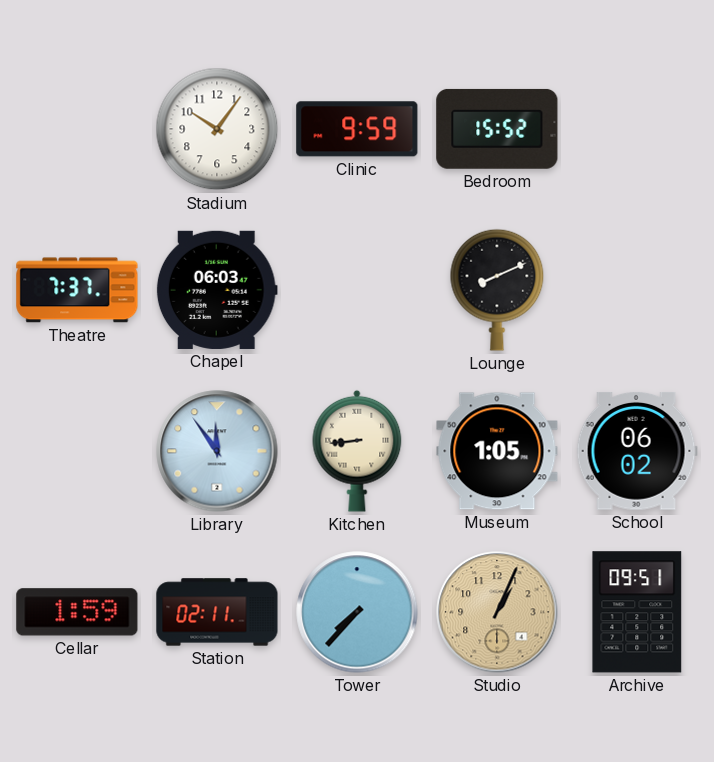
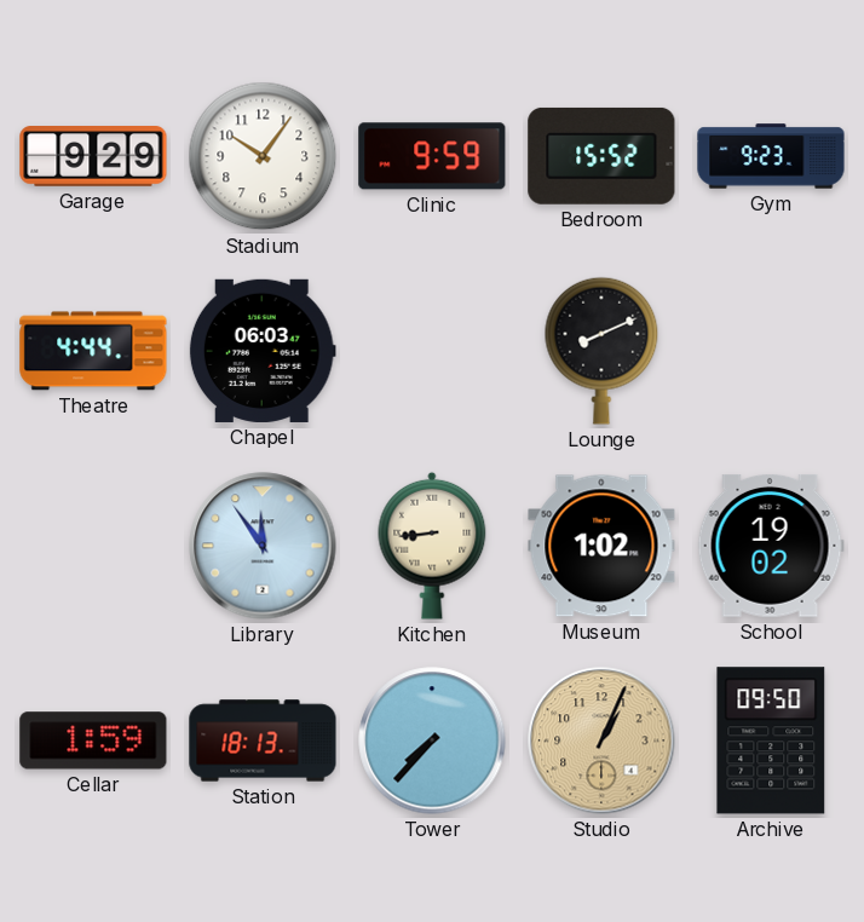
Garage: none -> 9:29
Gym: none -> 9:23
Theatre: 7:37 -> 4:44
Museum: 1:05 -> 1:02
School: 06:02 -> 19:02
Station: 02:11 -> 18:13
Archive: 09:51 -> 09:50
